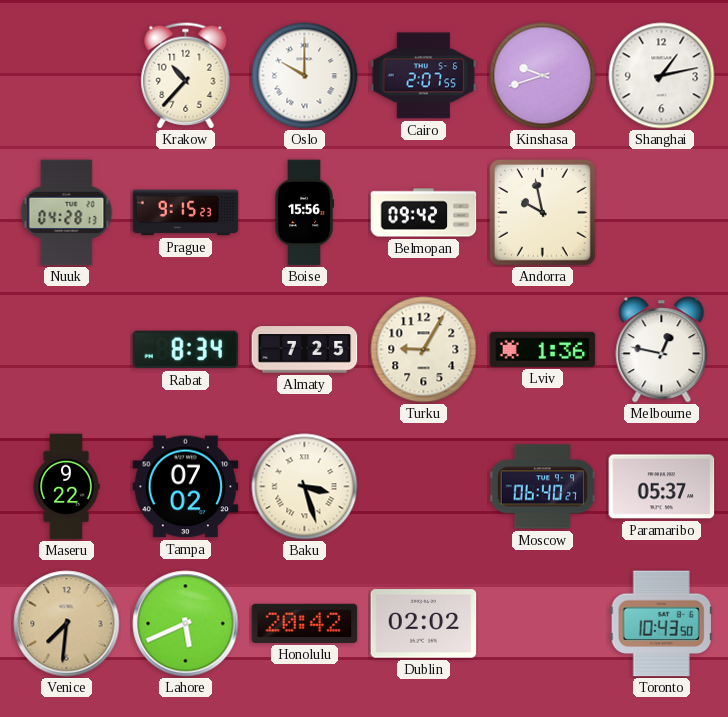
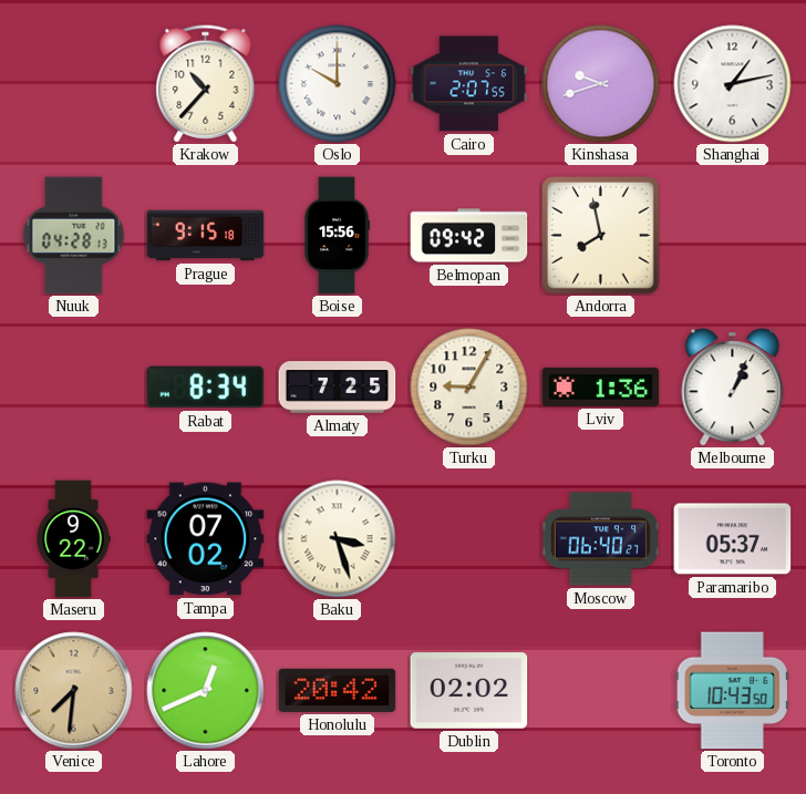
Prague: 9:15:23 -> 9:15:18
Andorra: 9:58 -> 7:58
Melbourne: 12:47 -> 1:04
Lahore: 5:41 -> 12:41
